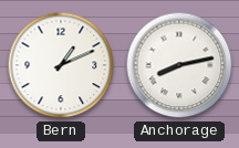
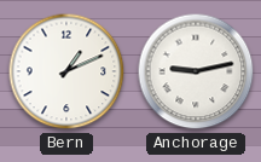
Anchorage: 8:13 -> 9:13
